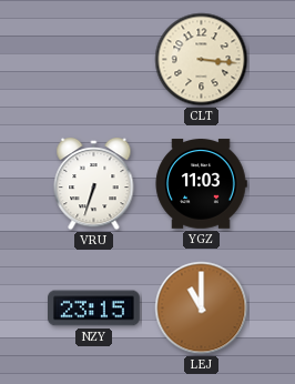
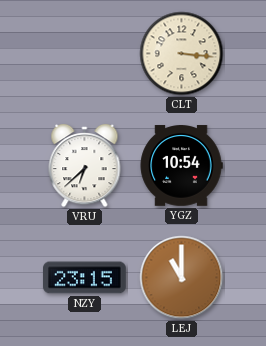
VRU: 6:33 -> 6:38
YGZ: 11:03 -> 10:54
